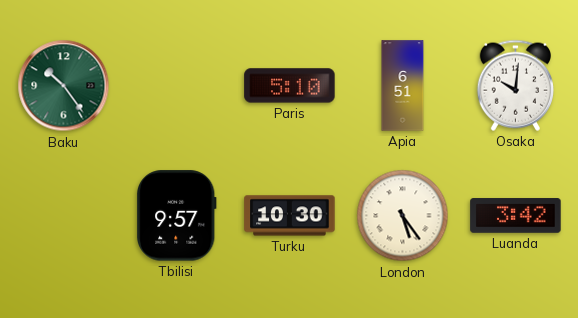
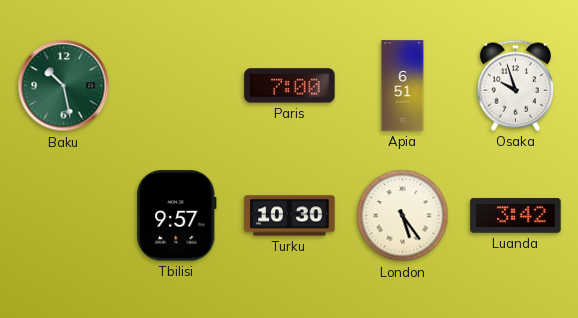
Baku: 10:24 -> 10:28
Paris: 5:10 -> 7:00
Osaka: 10:01 -> 9:57
